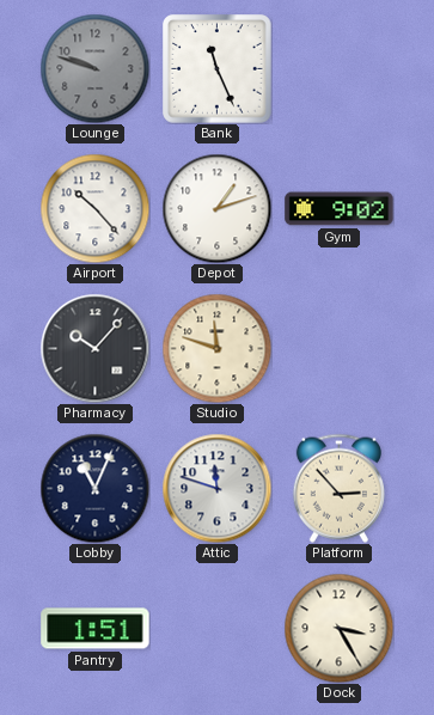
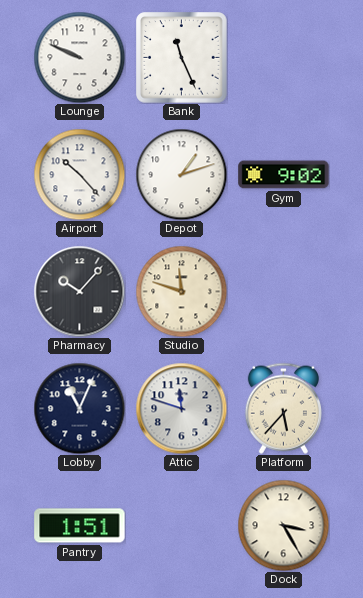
Lounge: 9:48 -> 9:49
Lounge dial: grey -> white
Platform: 2:53 -> 5:37
